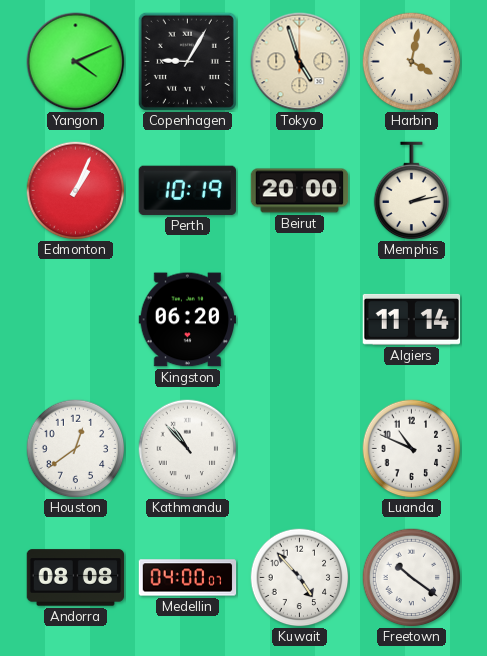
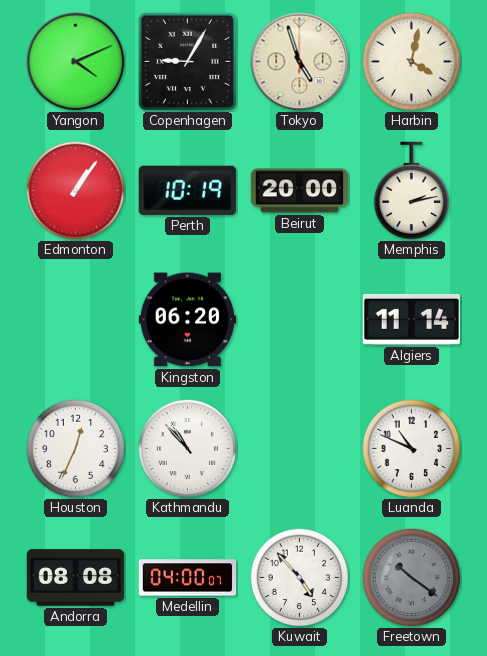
Edmonton: 1:04 -> 1:06
Houston: 12:39 -> 12:34
Freetown dial: white -> grey
